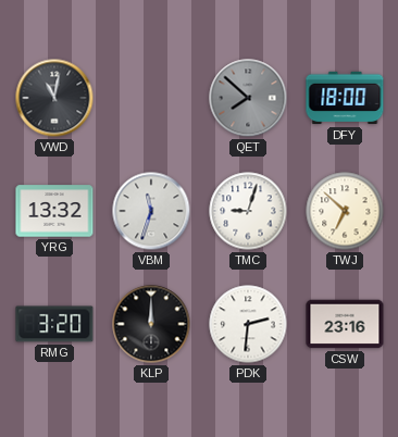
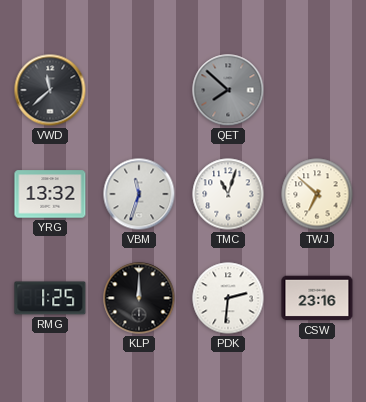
VWD: 11:02 -> 11:38
DFY: 18:00 -> none
TMC: 9:03 -> 11:03
RMG: 3:20 -> 1:25
